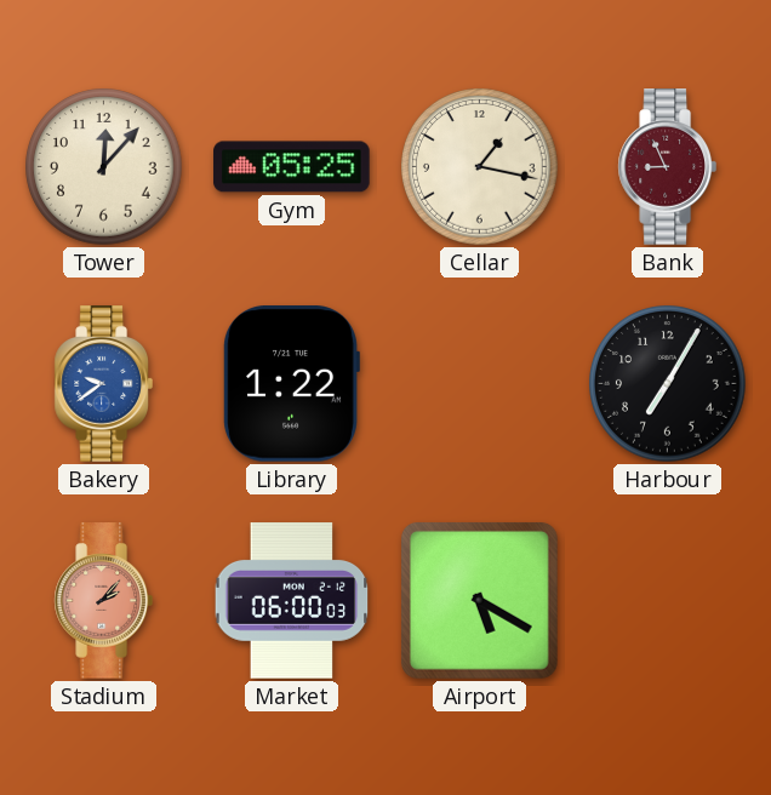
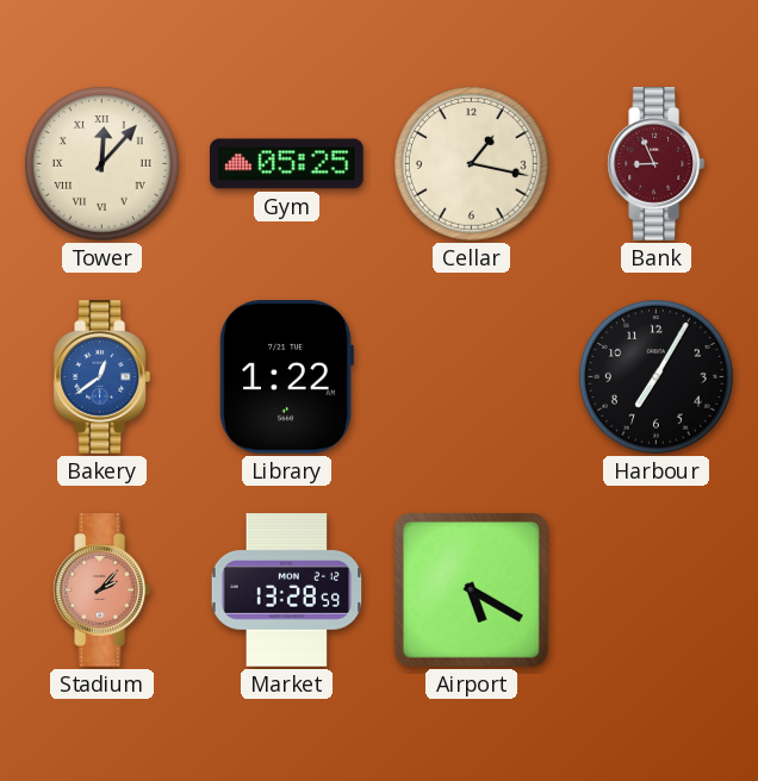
Tower numerals: Arabic -> Roman
Bakery: 9:39 -> 12:39
Market: 06:00 -> 13:28
